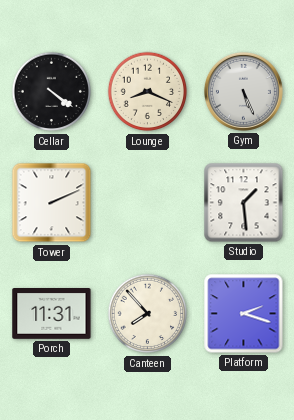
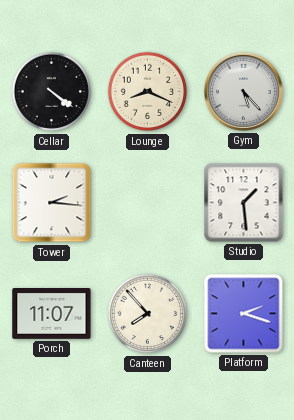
Gym: 5:26 -> 5:23
Tower: 2:11 -> 2:16
Porch: 11:31 -> 11:07
